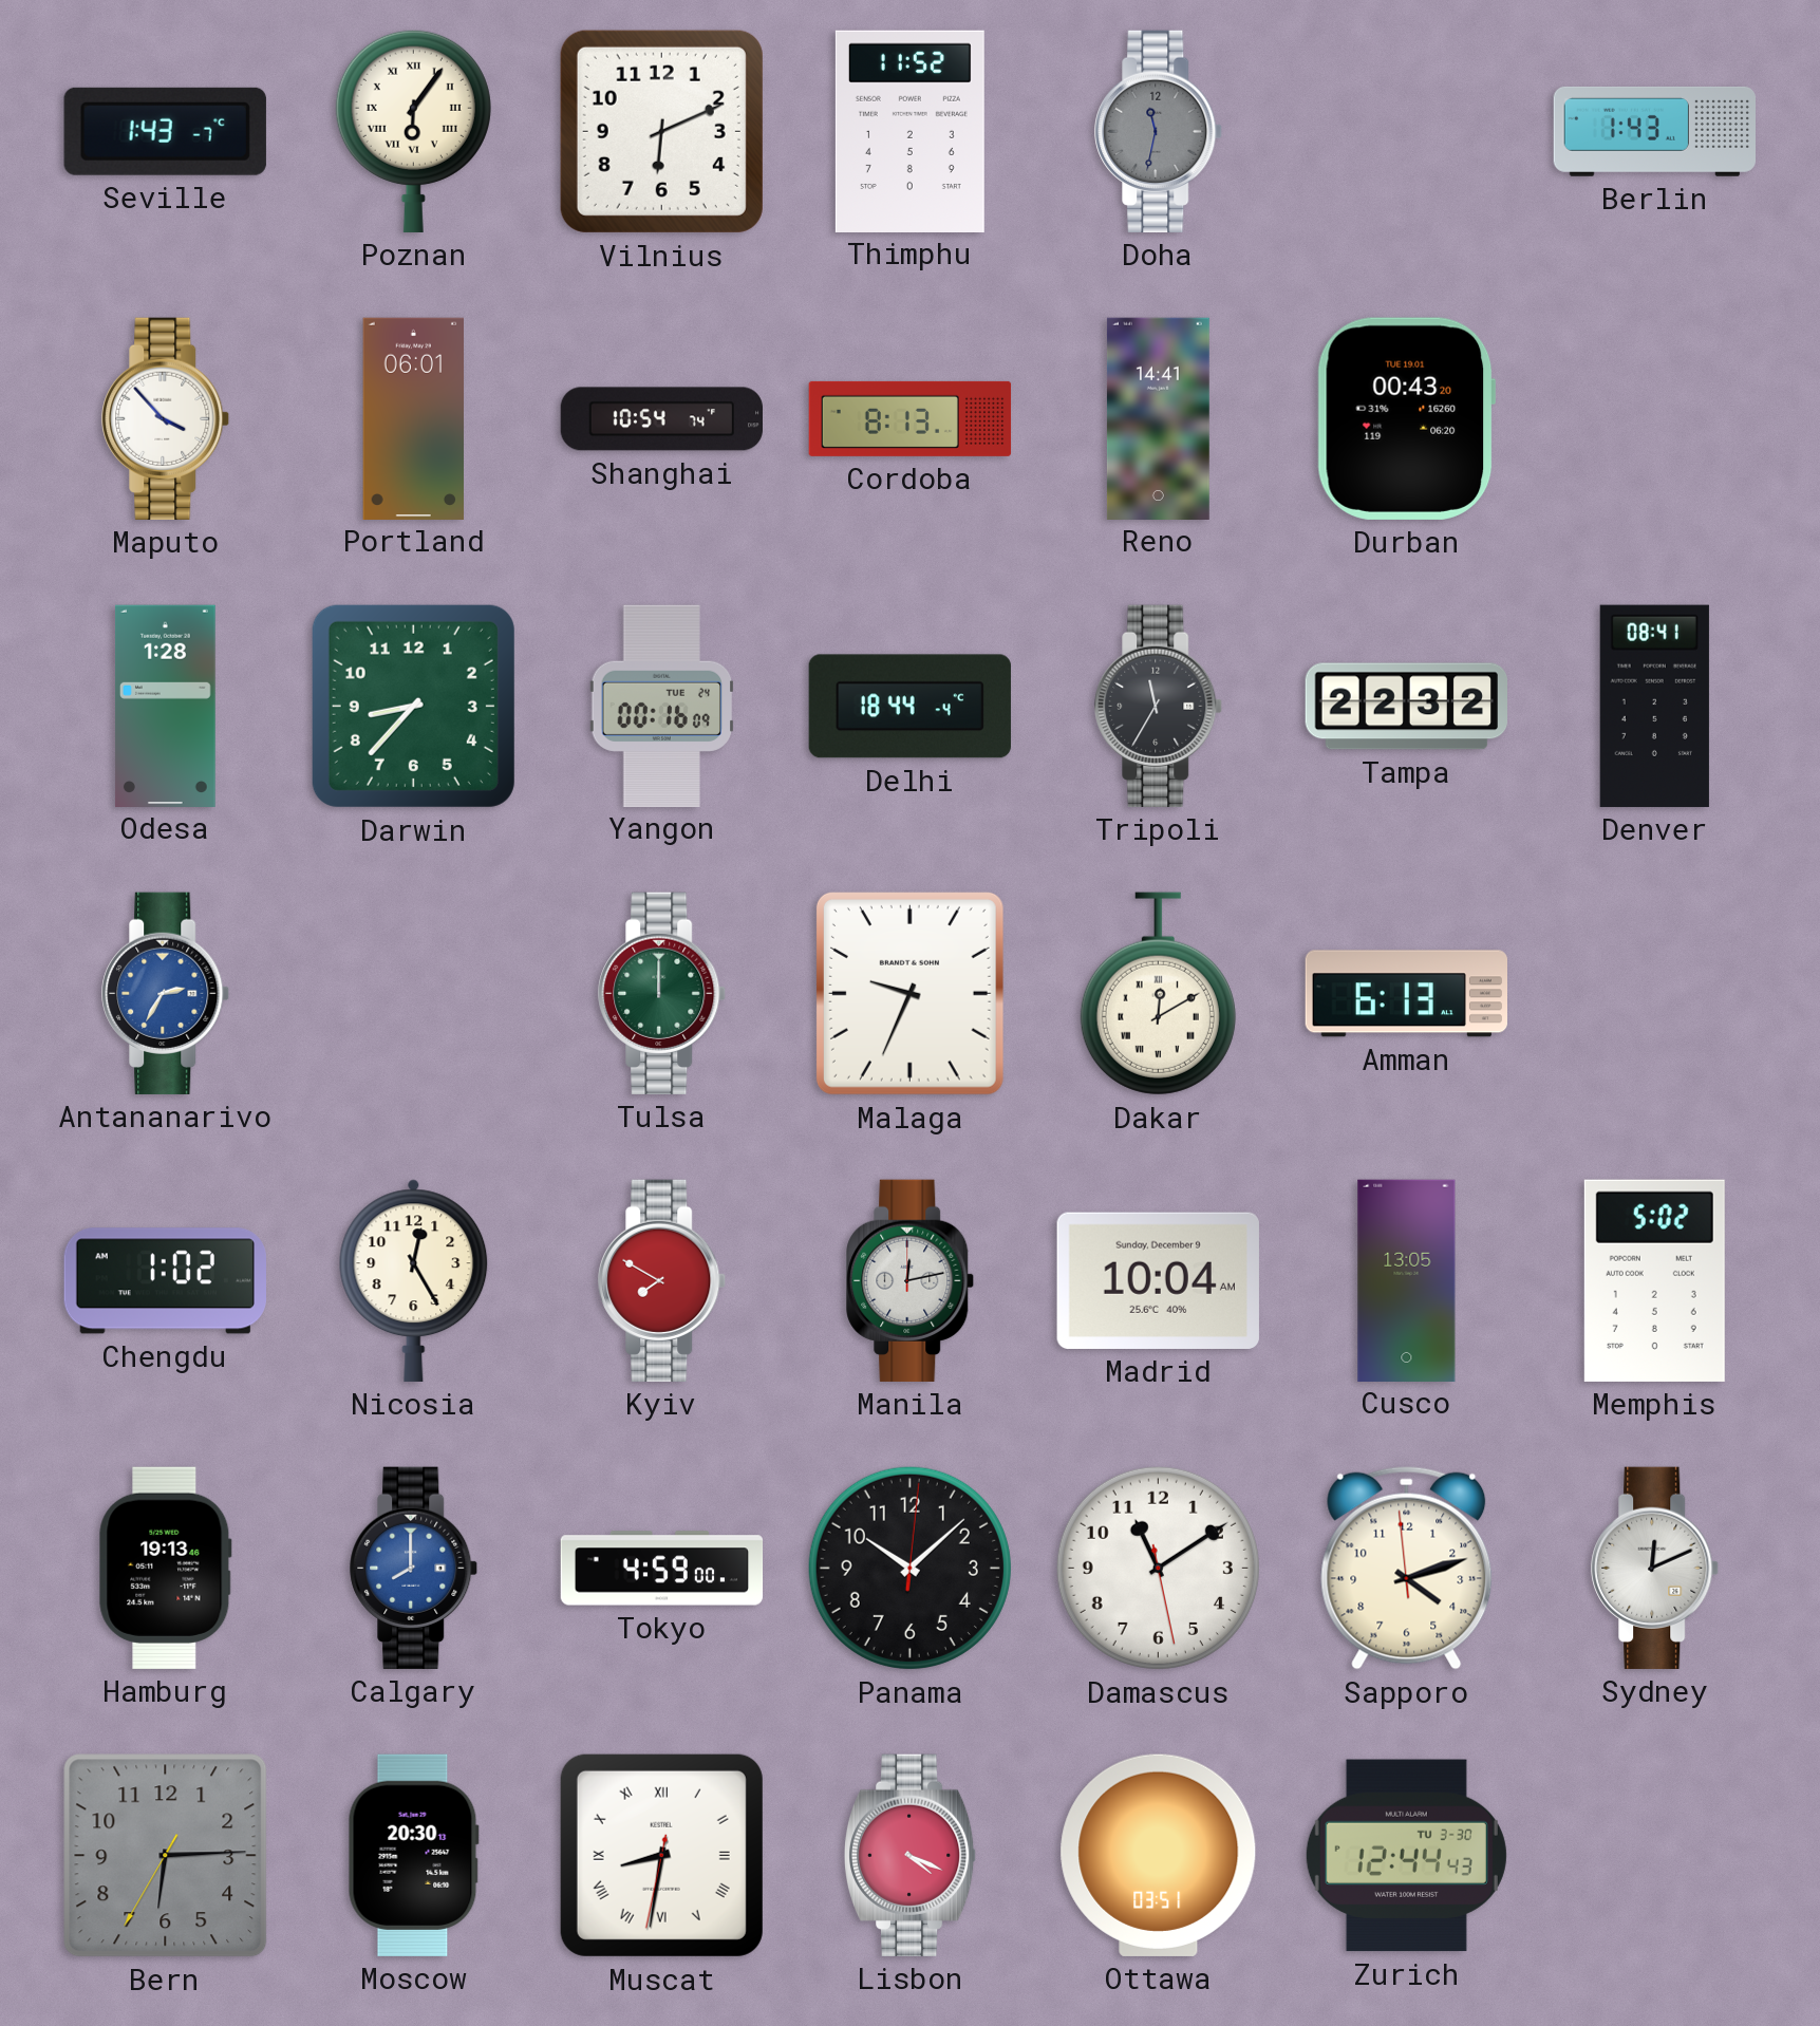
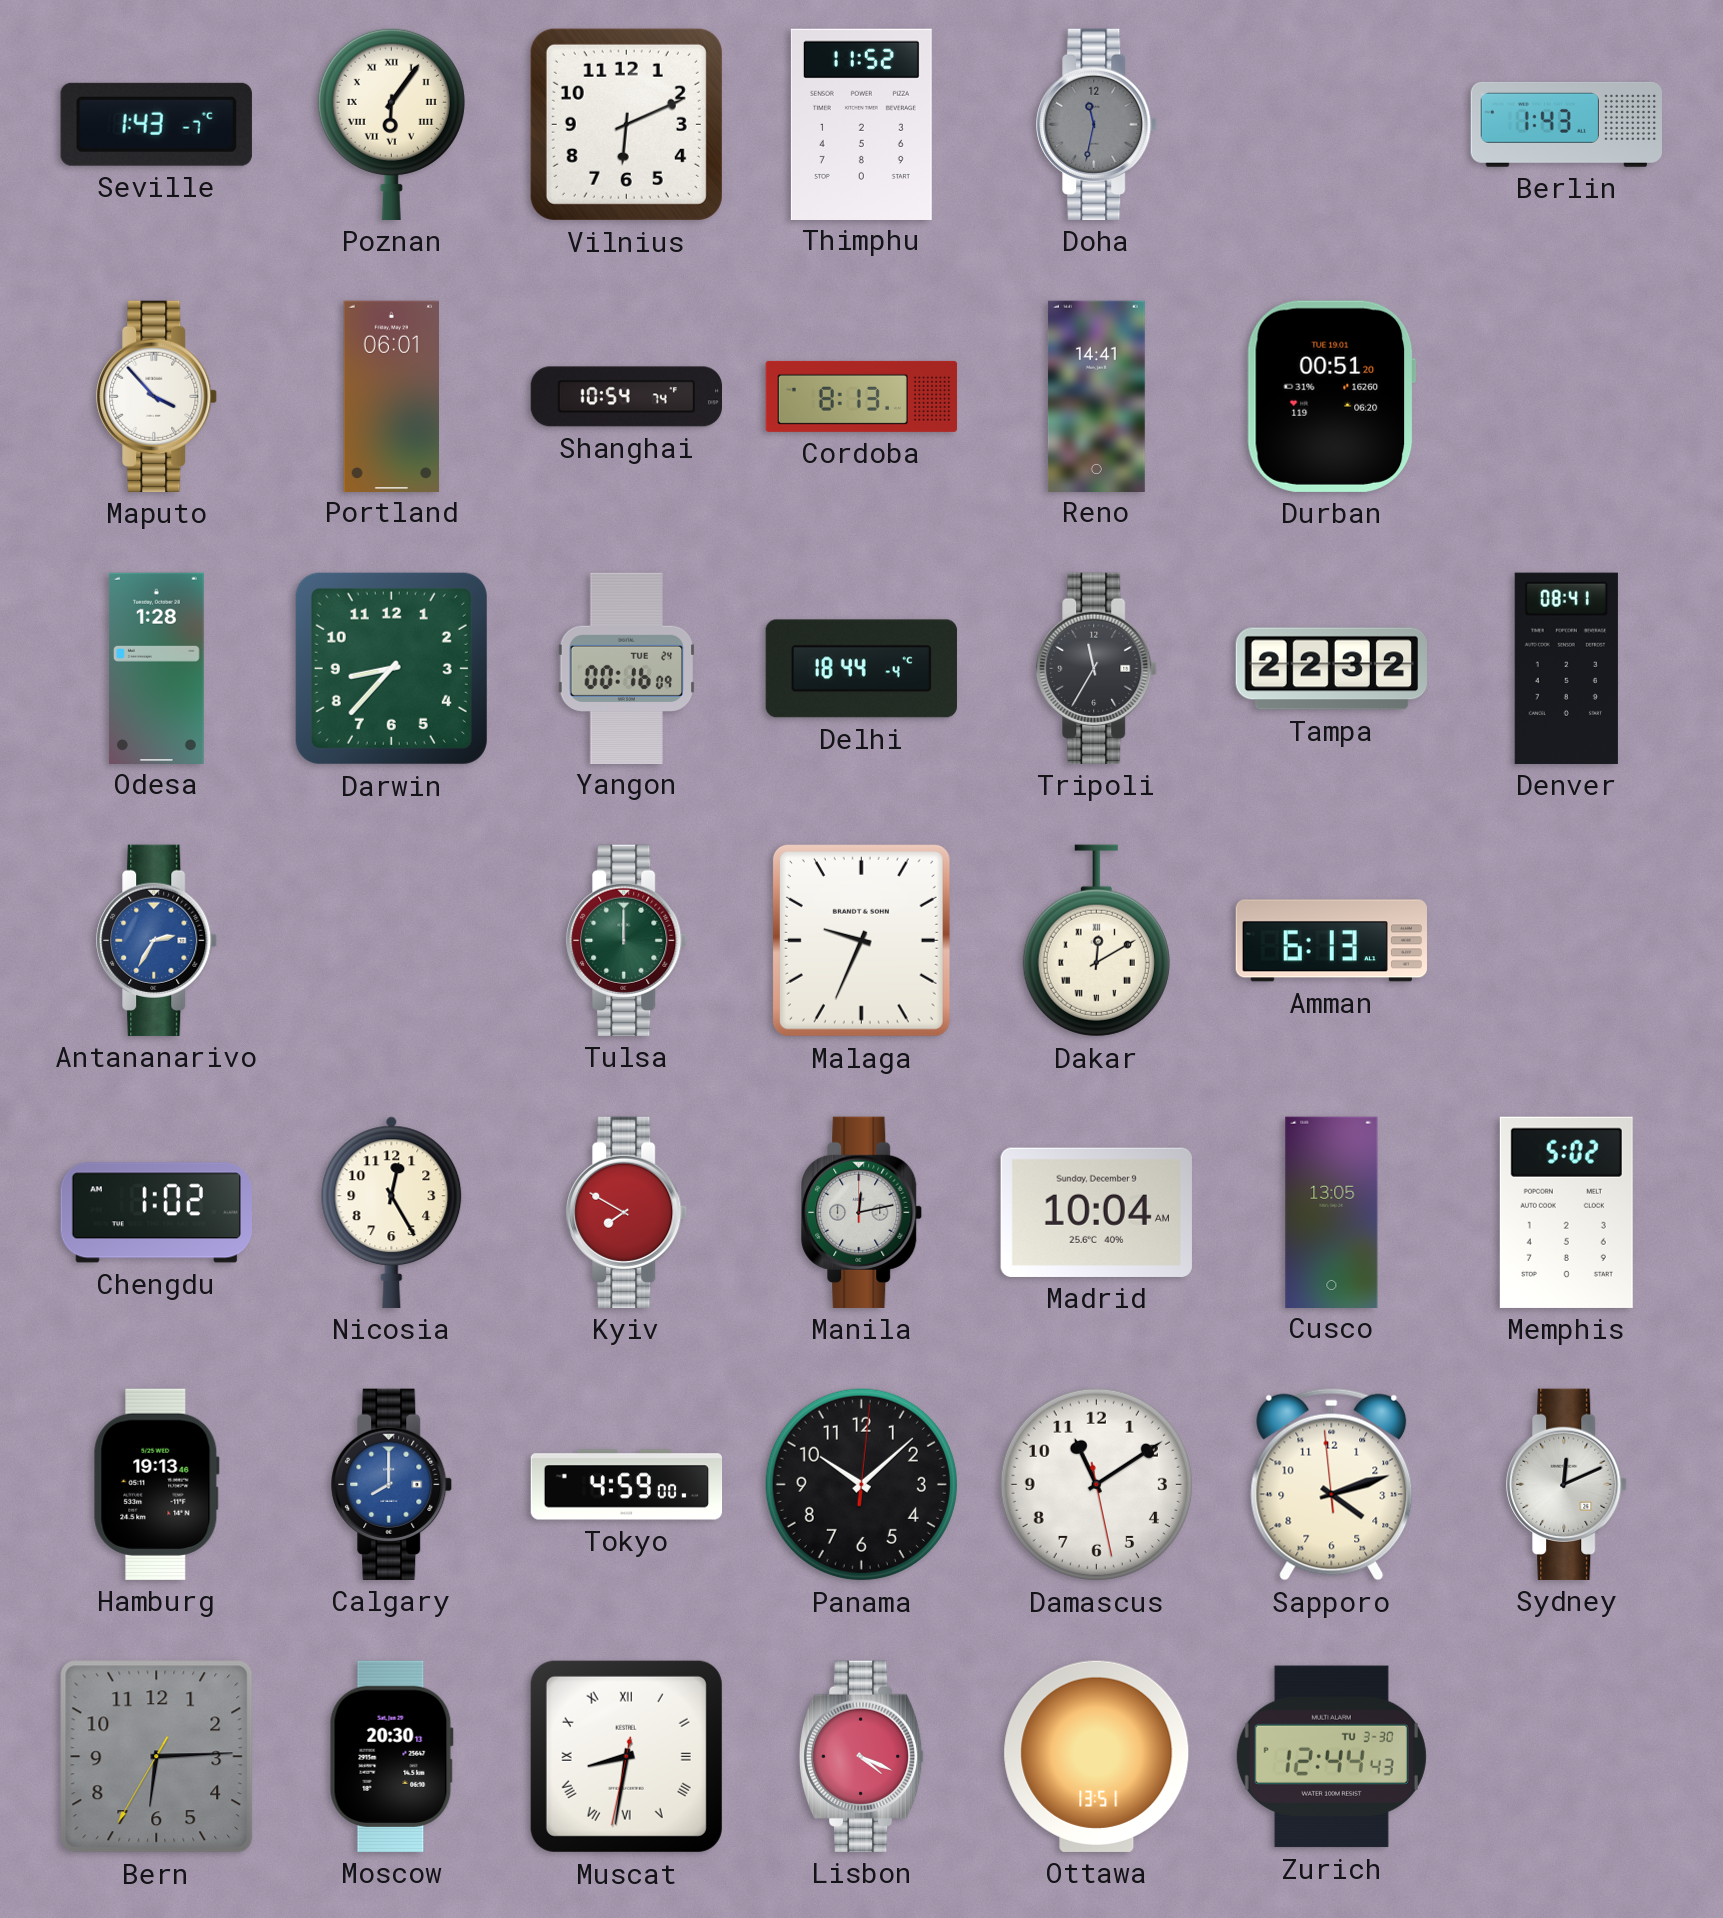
Durban: 00:43 -> 00:51
Ottawa: 03:51 -> 13:51
